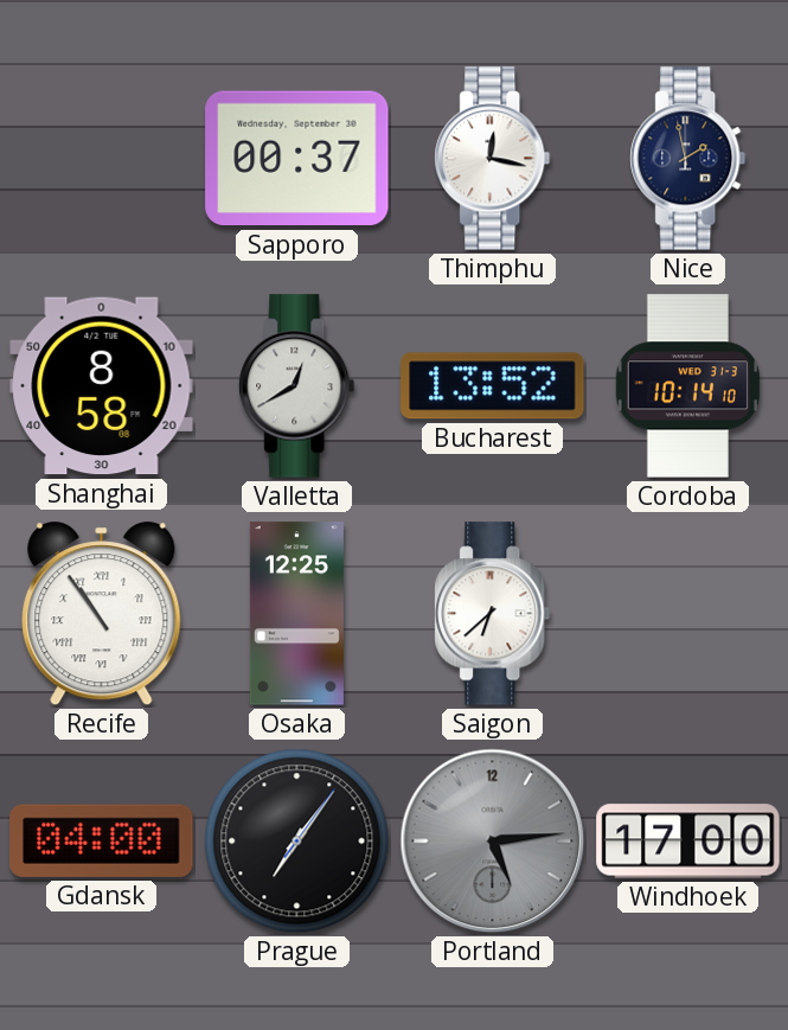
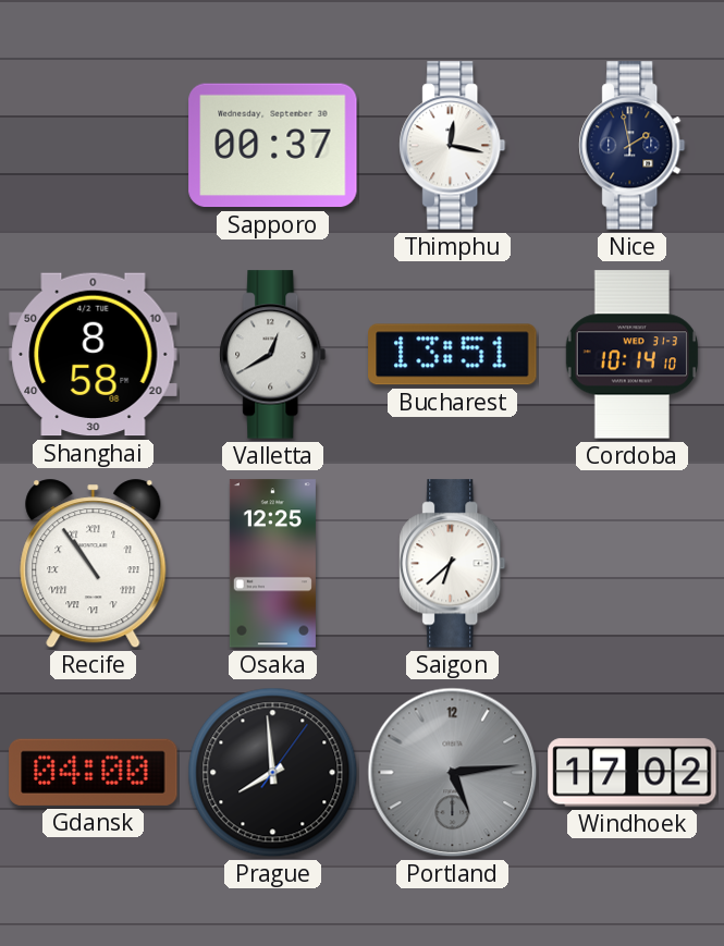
Bucharest: 13:52 -> 13:51
Prague: 7:06 -> 7:59
Windhoek: 17:00 -> 17:02
